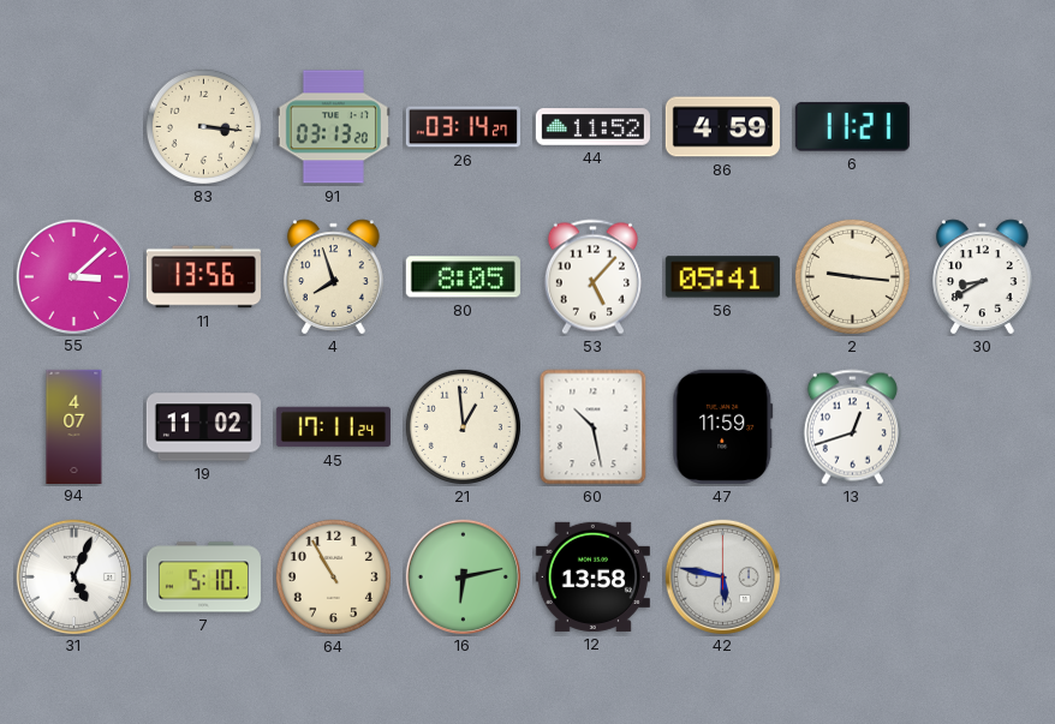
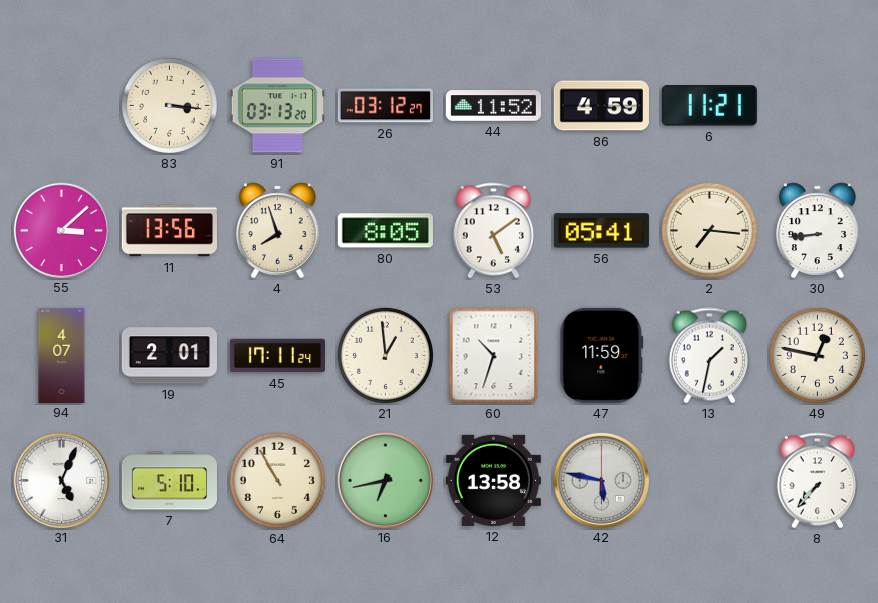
26: 03:14 -> 03:12
53: 5:07 -> 5:09
2: 9:16 -> 7:16
30: 8:40 -> 8:44
19: 11:02 -> 2:01
60: 10:28 -> 10:33
13: 12:42 -> 1:32
49: none -> 12:47
16: 6:13 -> 6:43
8: none -> 7:37
